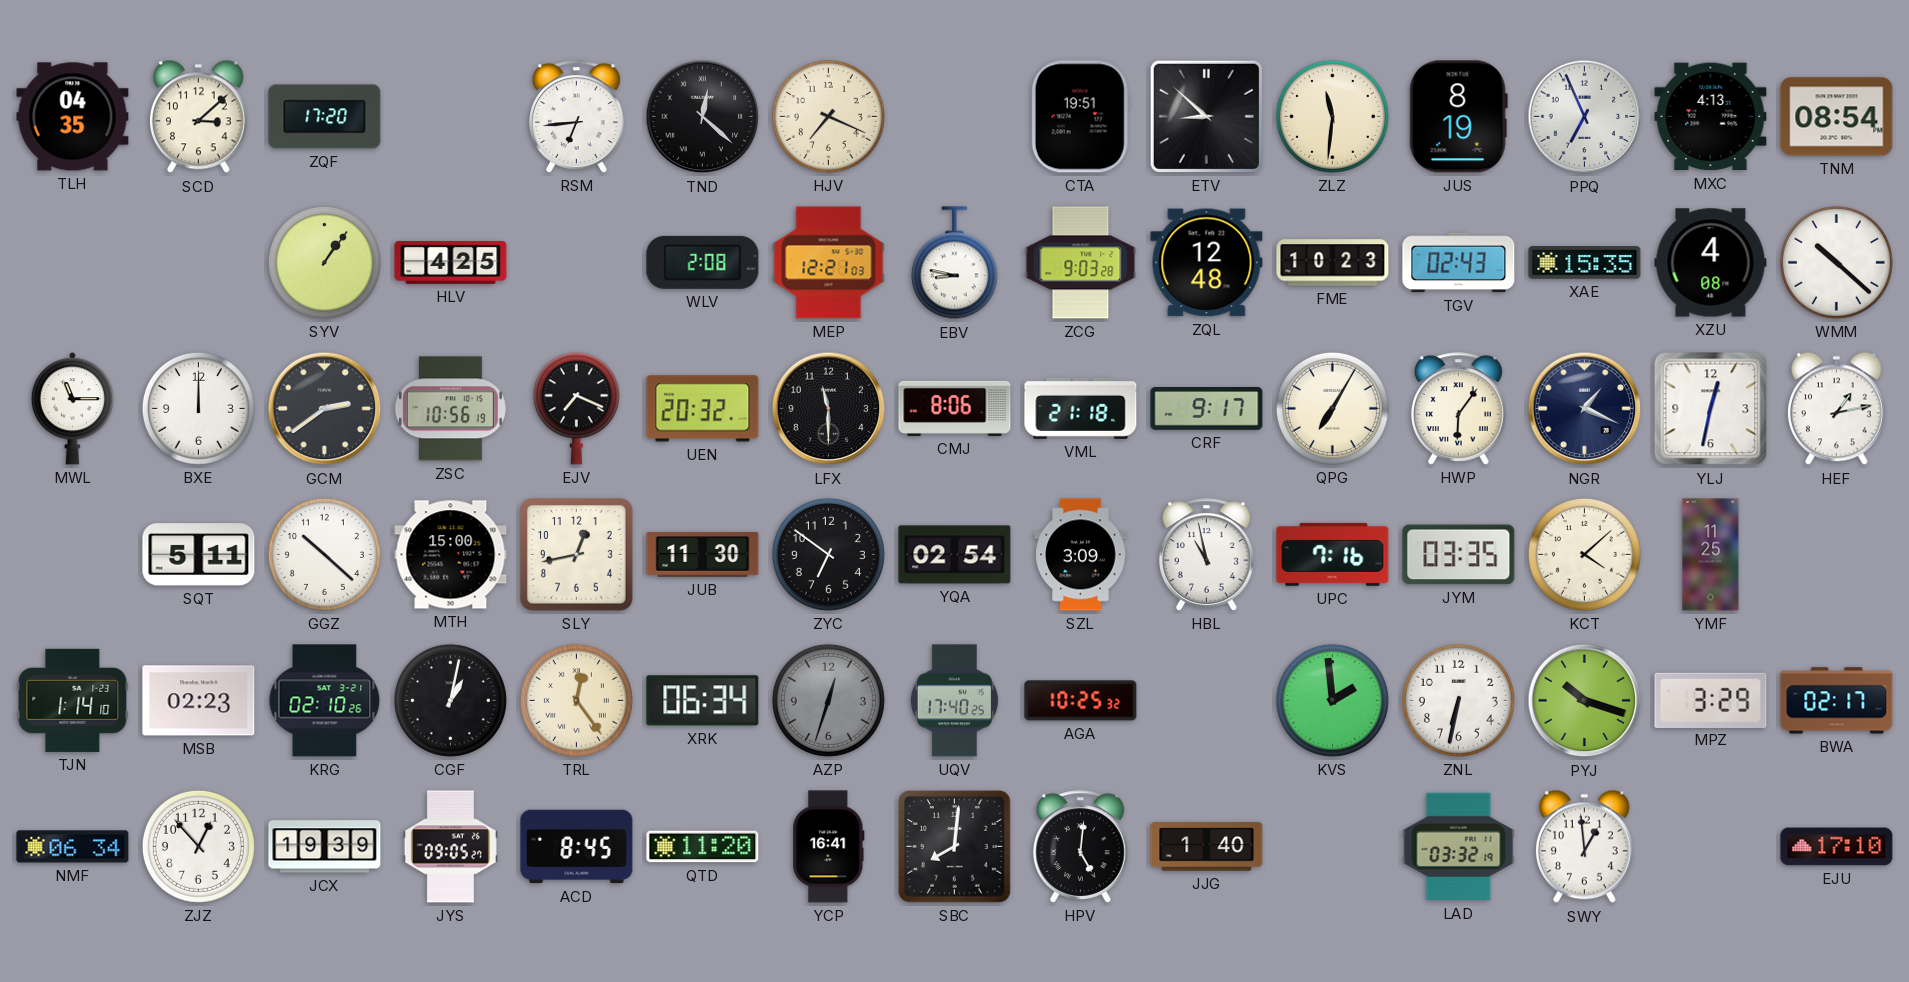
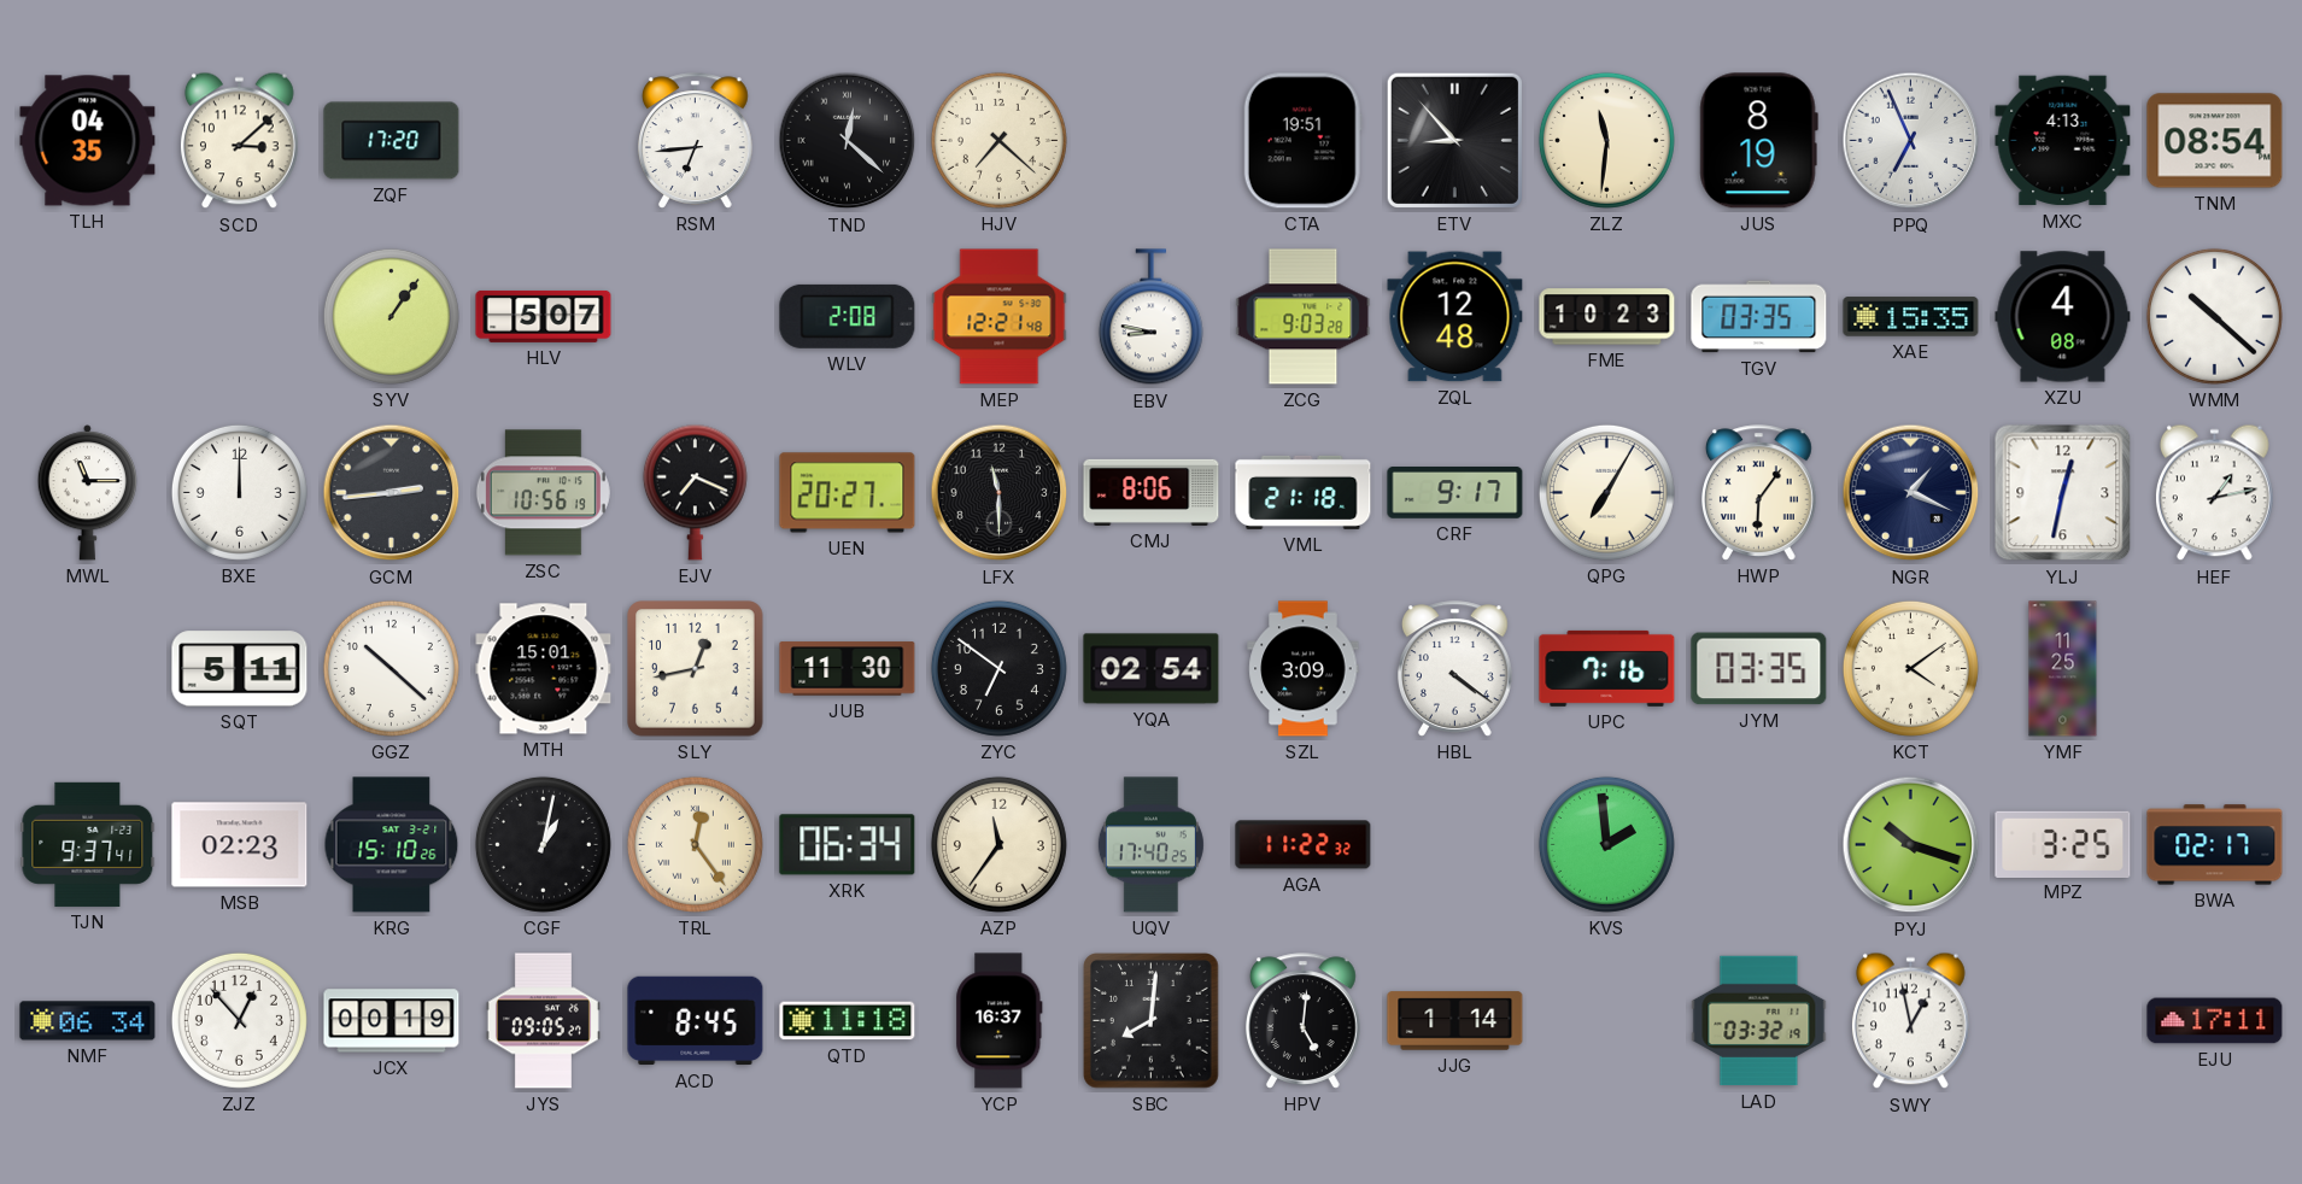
HJV: 7:19 -> 7:22
ETV: 8:52 -> 8:53
HLV: 4:25 -> 5:07
MEP: 12:21:03 -> 12:21:48
TGV: 02:43 -> 03:35
GCM: 2:39 -> 2:44
UEN: 20:32 -> 20:27
MTH: 15:00 -> 15:01
HBL: 10:58 -> 4:21
KCT: 4:08 -> 4:09
TJN: 1:14 -> 9:37
KRG: 02:10 -> 15:10
AZP: 12:33 -> 11:36
AZP dial: grey -> cream
AGA: 10:25 -> 11:22
ZNL: 6:32 -> none
MPZ: 3:29 -> 3:25
JCX: 19:39 -> 00:19
QTD: 11:20 -> 11:18
YCP: 16:41 -> 16:37
JJG: 1:40 -> 1:14
SWY: 12:59 -> 12:58
EJU: 17:10 -> 17:11
